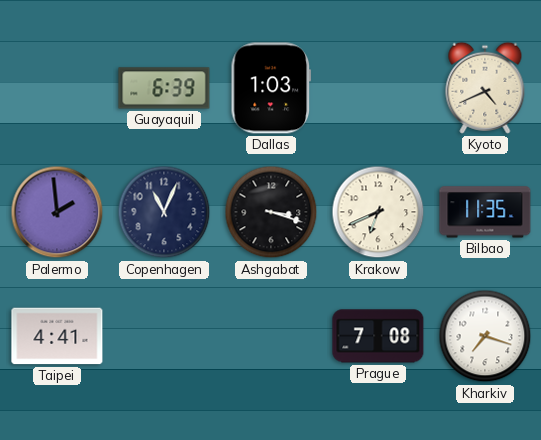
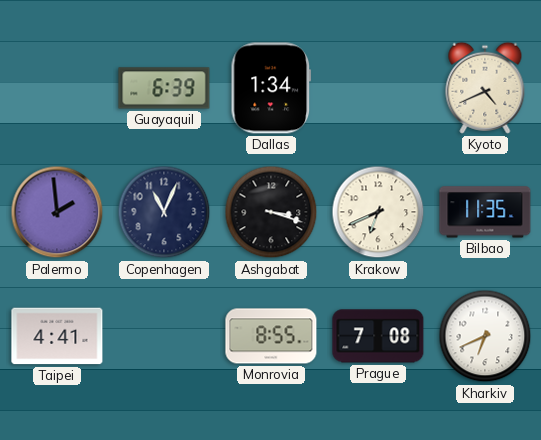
Dallas: 1:03 -> 1:34
Monrovia: none -> 8:55
Kharkiv: 7:18 -> 6:41
